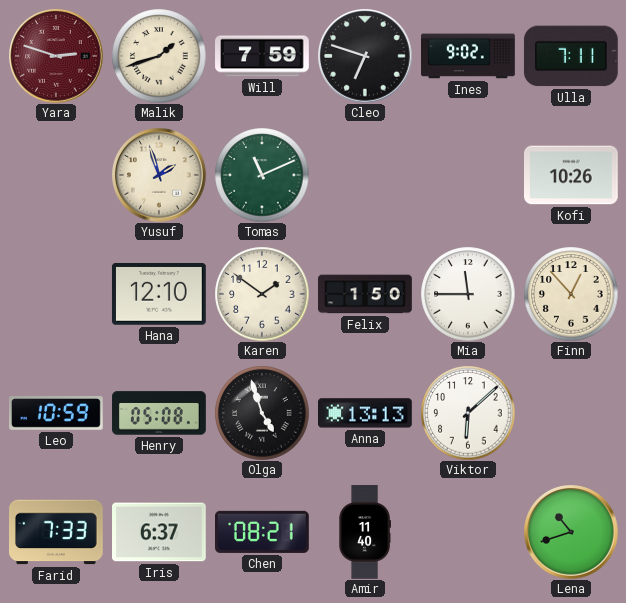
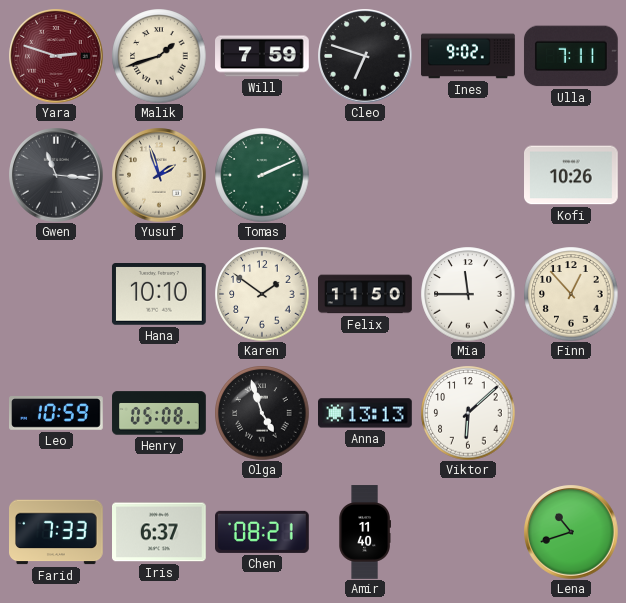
Gwen: none -> 11:16
Tomas: 11:11 -> 2:11
Hana: 12:10 -> 10:10
Felix: 1:50 -> 11:50
